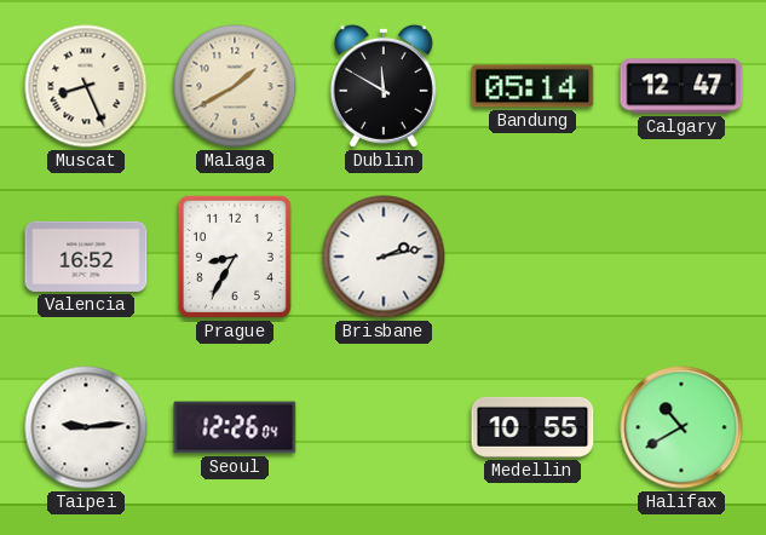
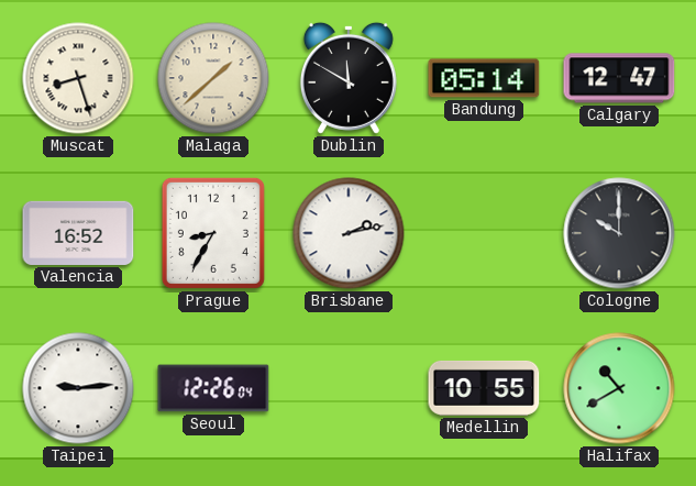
Muscat: 8:26 -> 8:27
Malaga: 1:40 -> 1:38
Cologne: none -> 10:00
